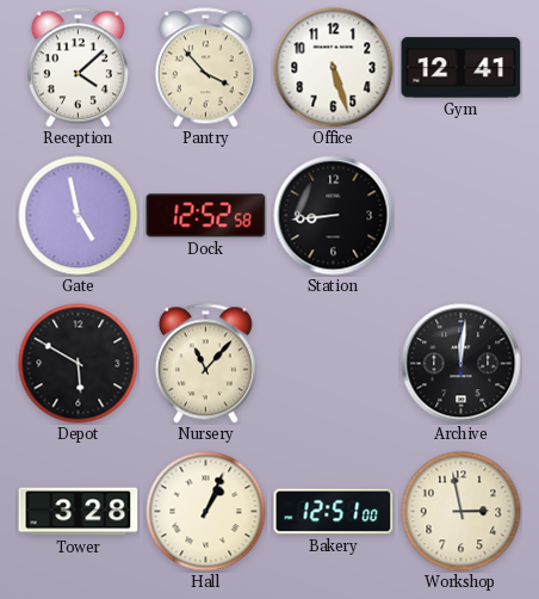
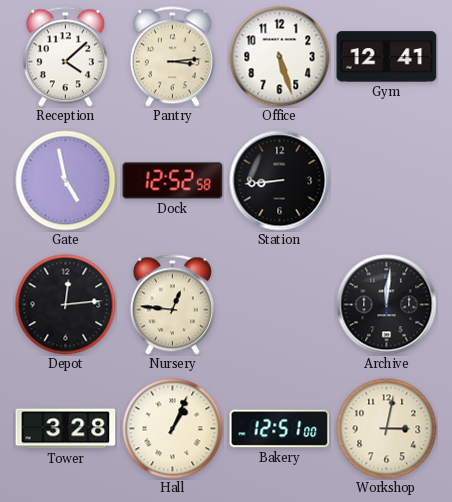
Pantry: 3:53 -> 3:14
Depot: 5:50 -> 12:14
Nursery: 11:07 -> 12:46
Workshop: 2:58 -> 3:02
